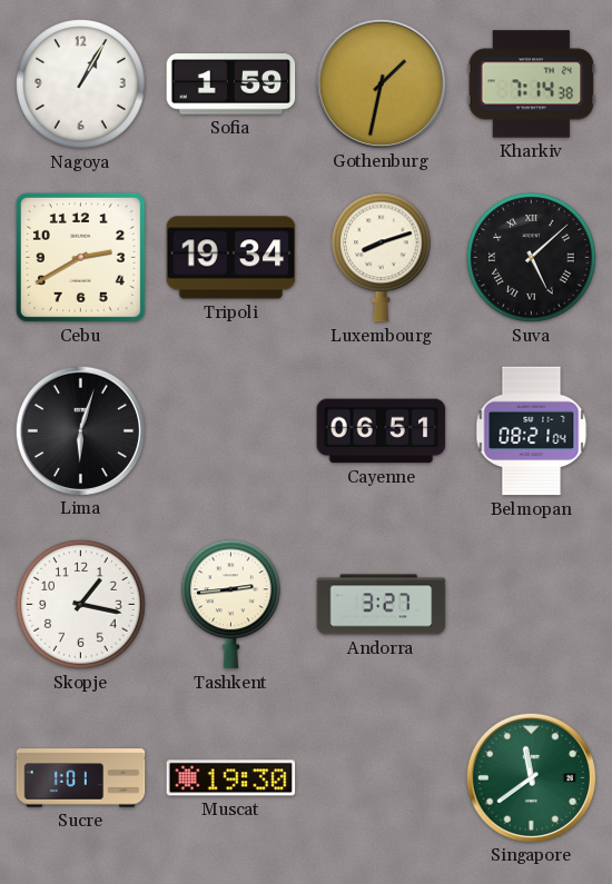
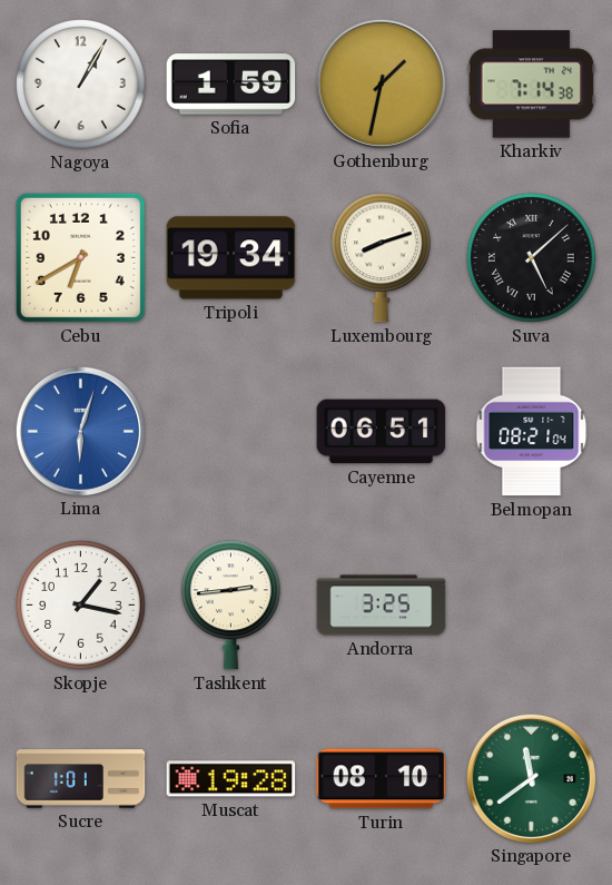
Cebu: 2:40 -> 6:40
Lima dial: black -> blue
Andorra: 3:27 -> 3:25
Muscat: 19:30 -> 19:28
Turin: none -> 08:10
